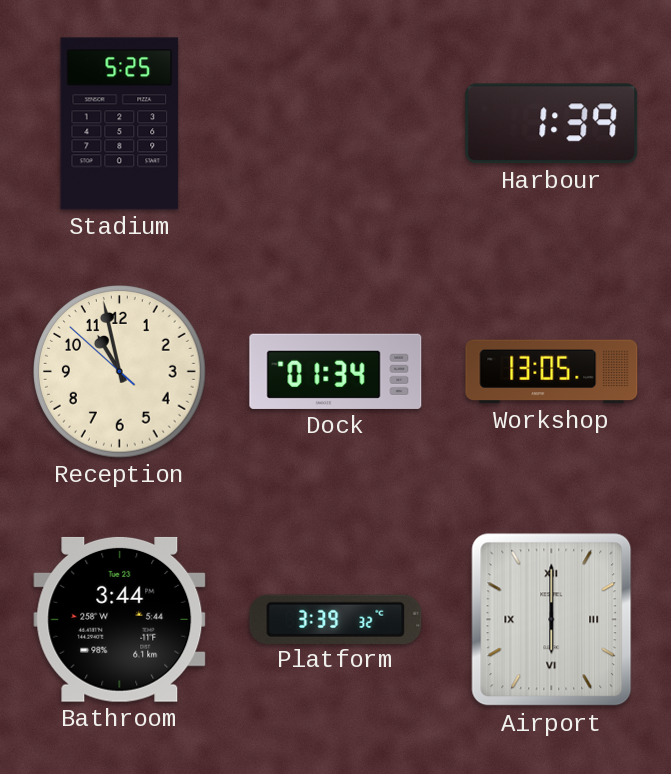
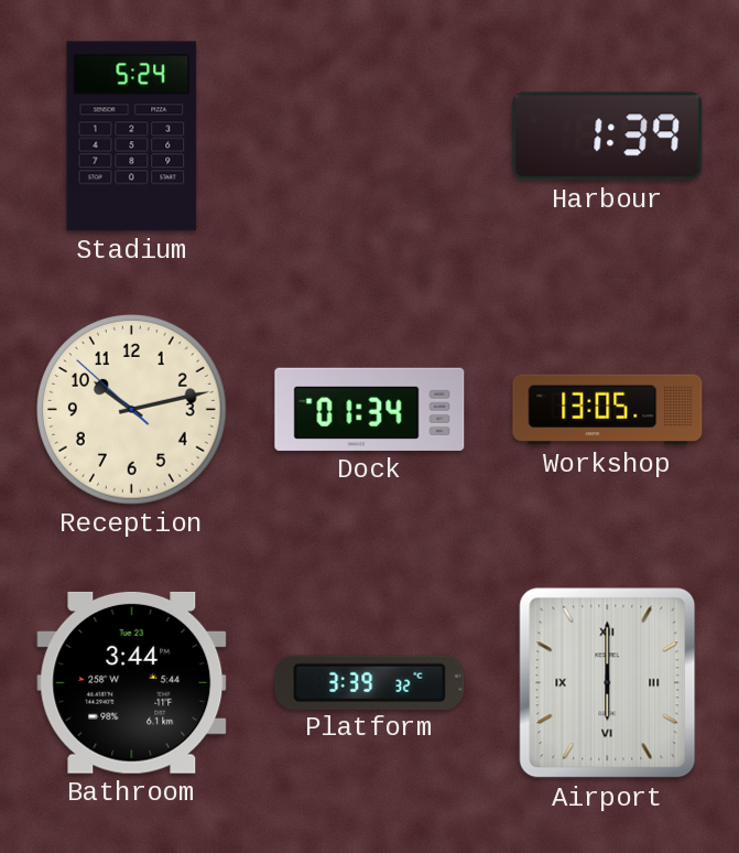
Stadium: 5:25 -> 5:24
Reception: 10:57 -> 10:12
